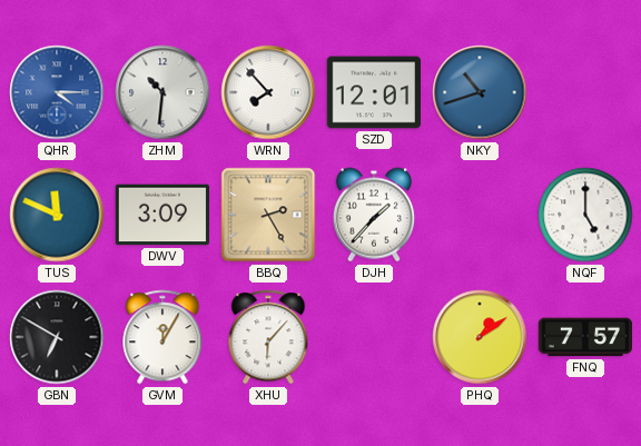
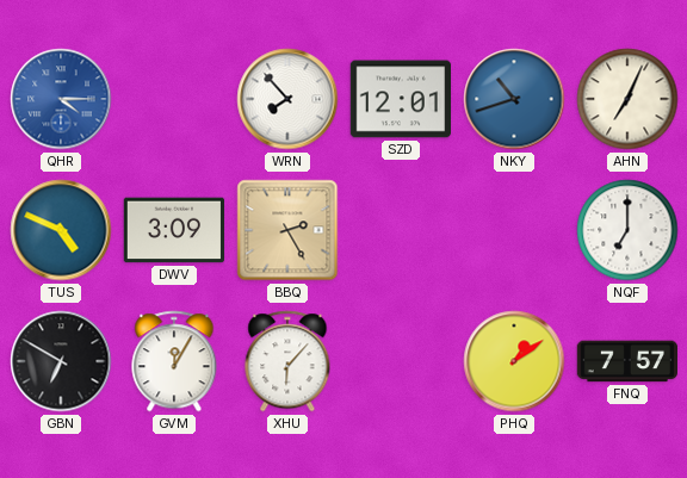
ZHM: 10:31 -> none
AHN: none -> 7:04
TUS: 11:49 -> 4:49
DJH: 1:37 -> none
NQF: 5:00 -> 7:00
